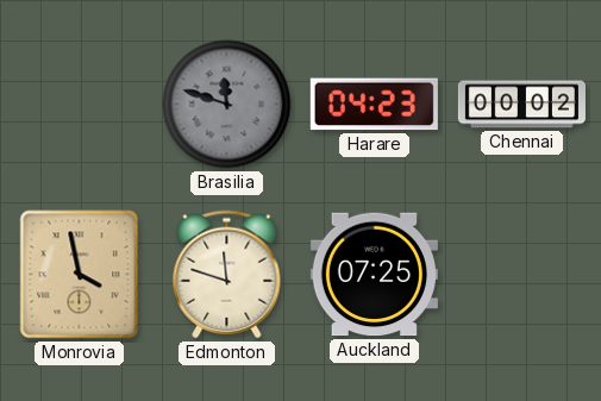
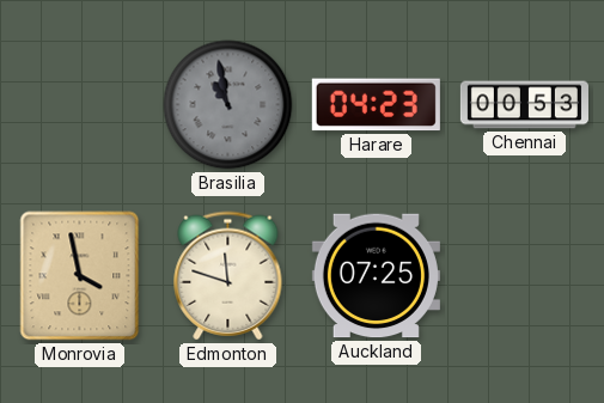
Brasilia: 11:48 -> 10:58
Chennai: 00:02 -> 00:53
